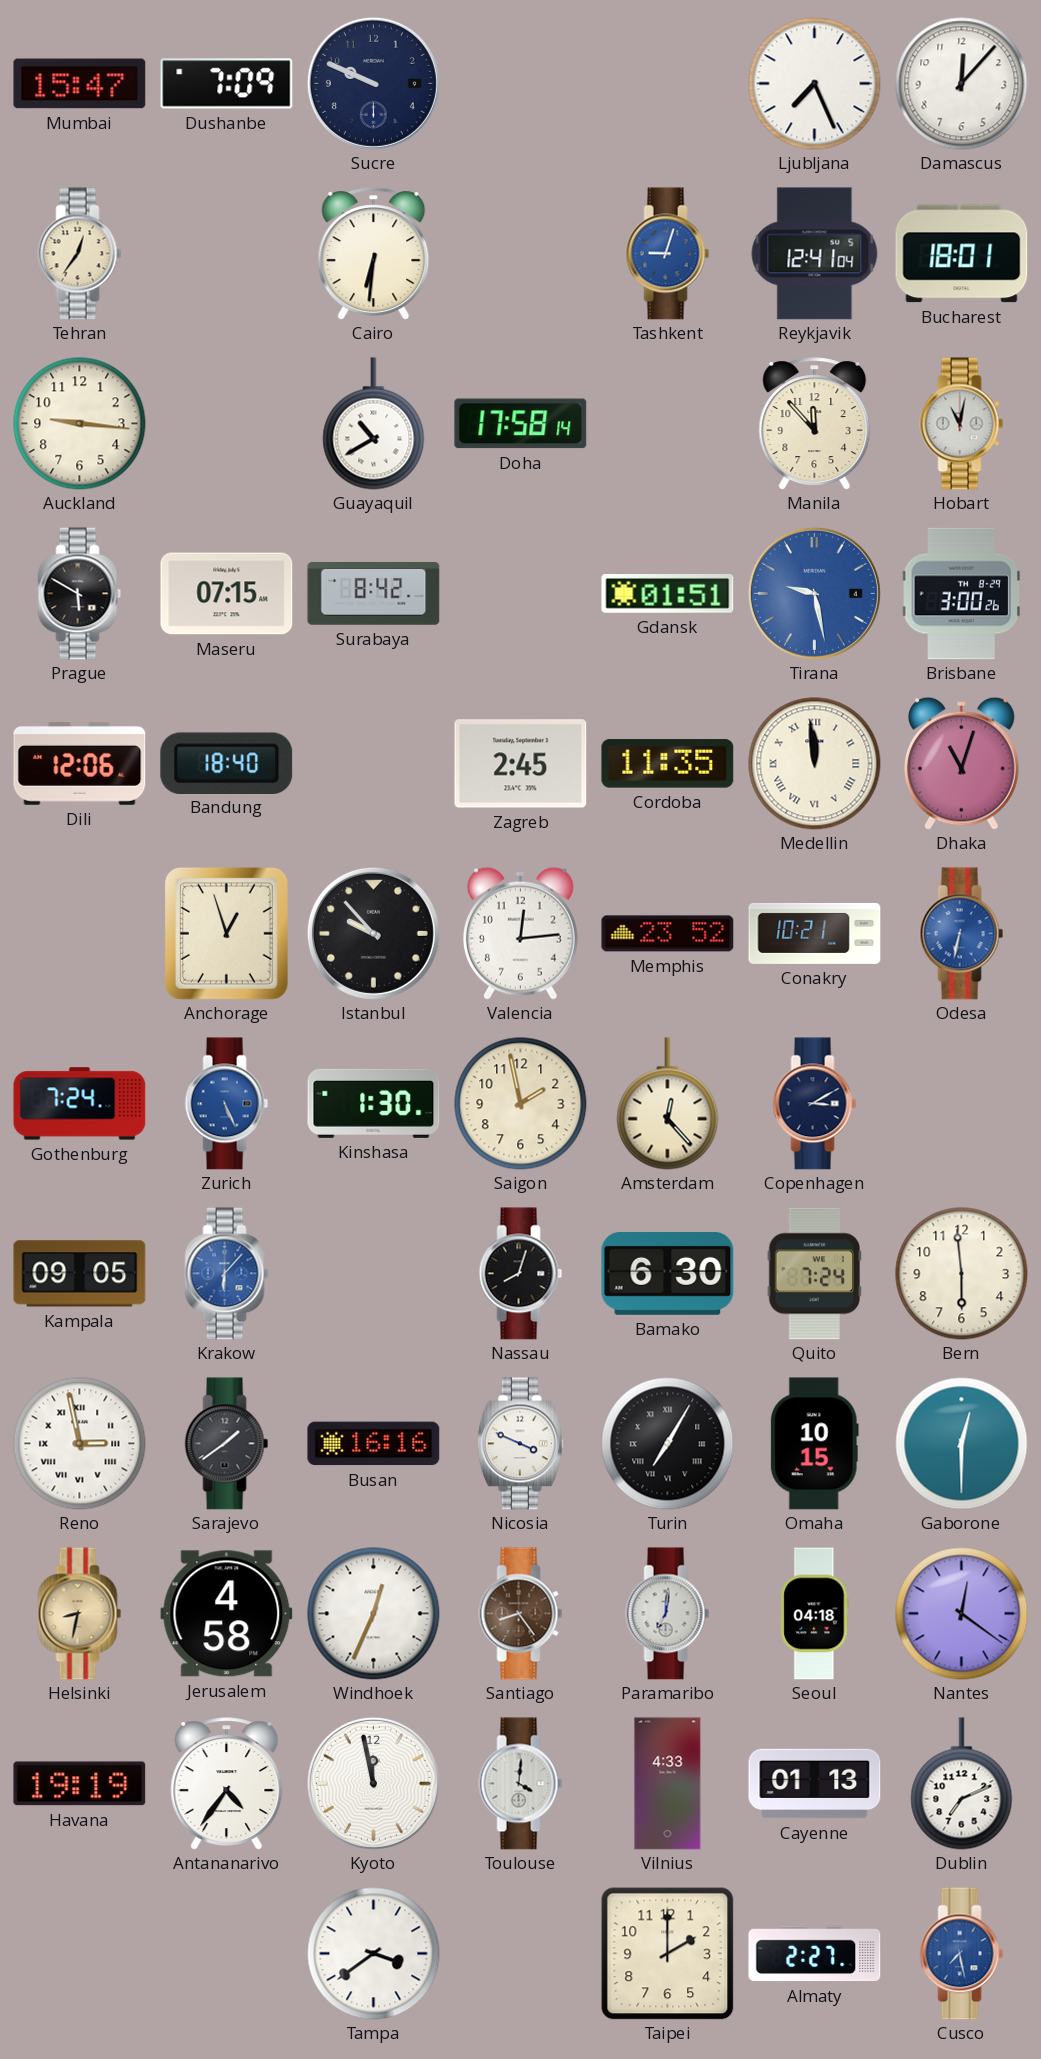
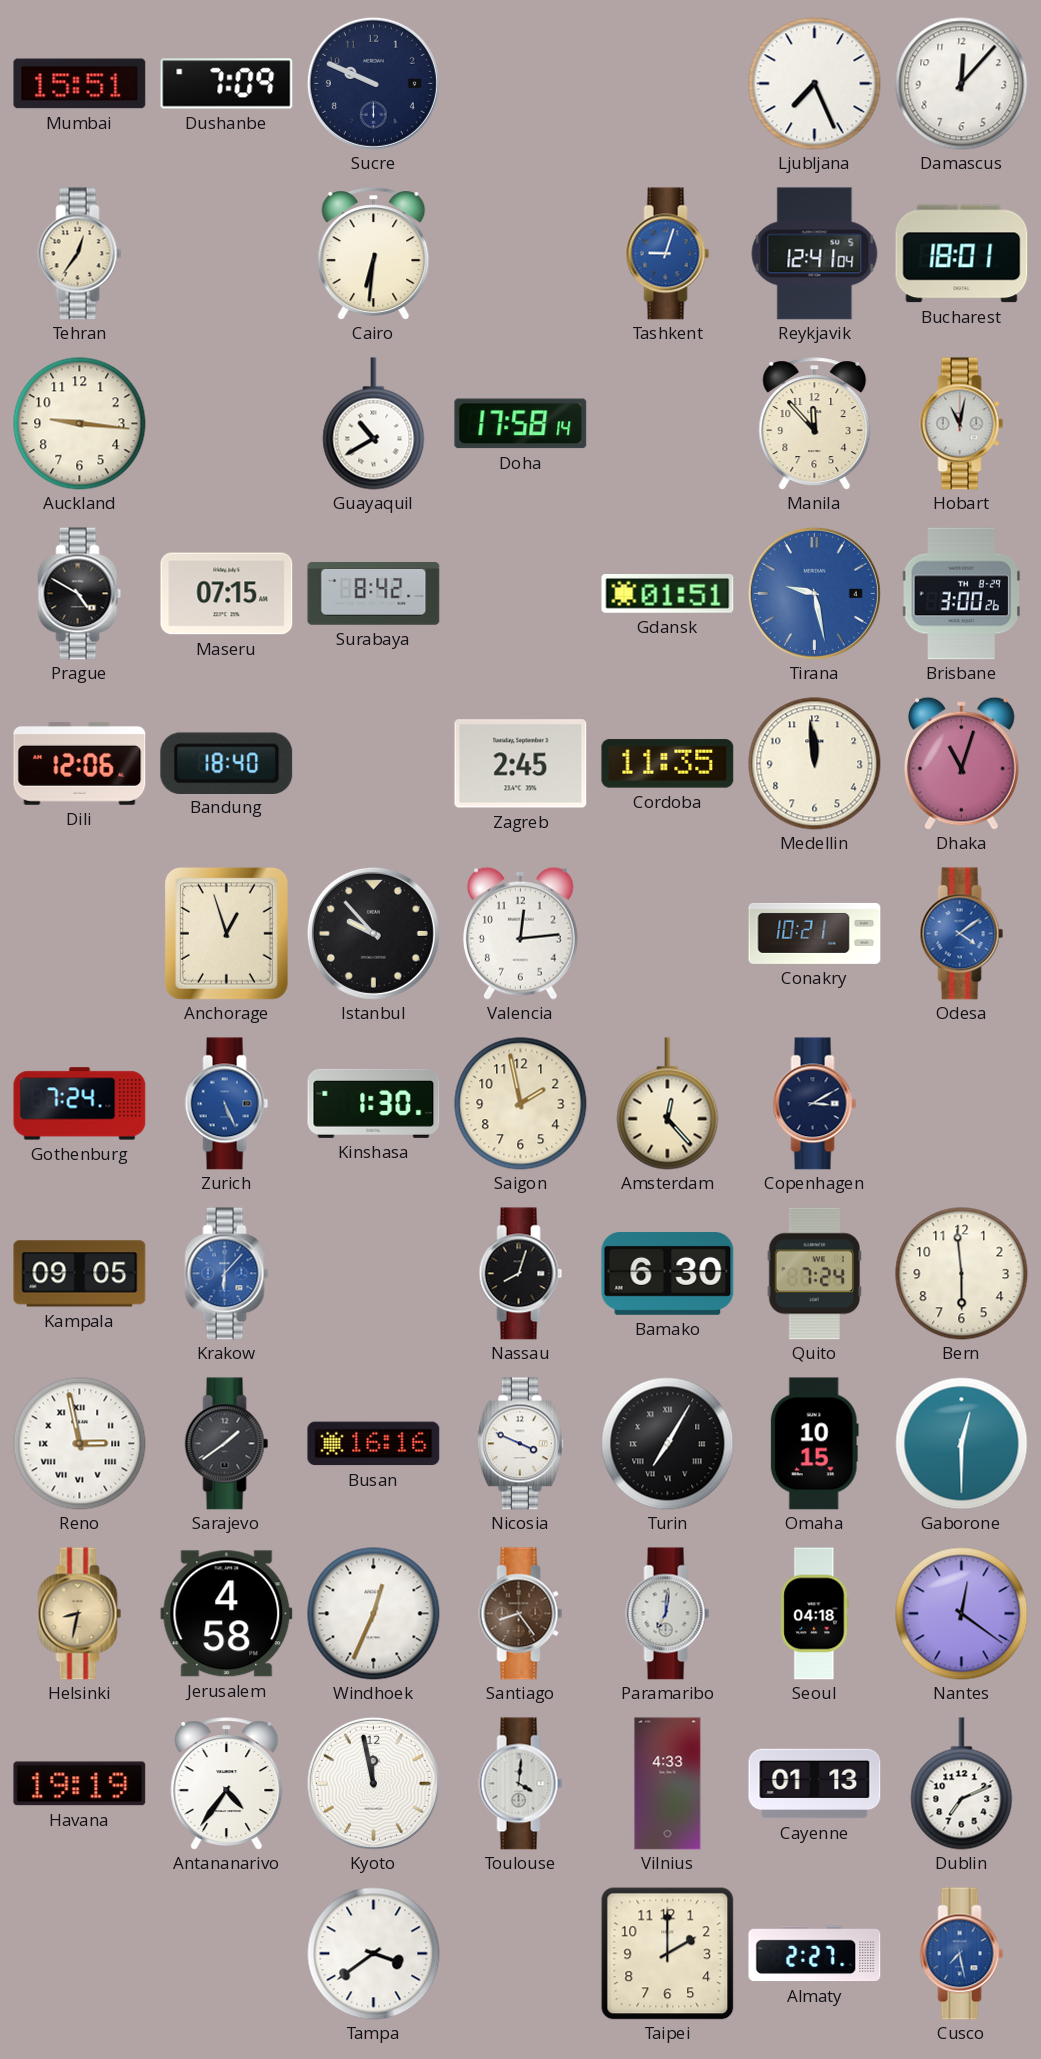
Mumbai: 15:47 -> 15:51
Prague: 5:50 -> 4:50
Medellin numerals: Roman -> Arabic
Memphis: 23:52 -> none
Odesa: 6:32 -> 4:09
